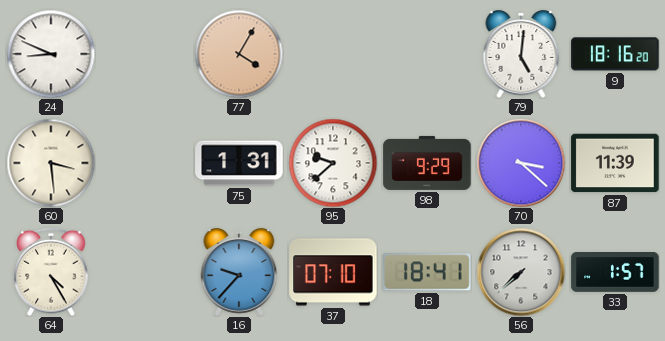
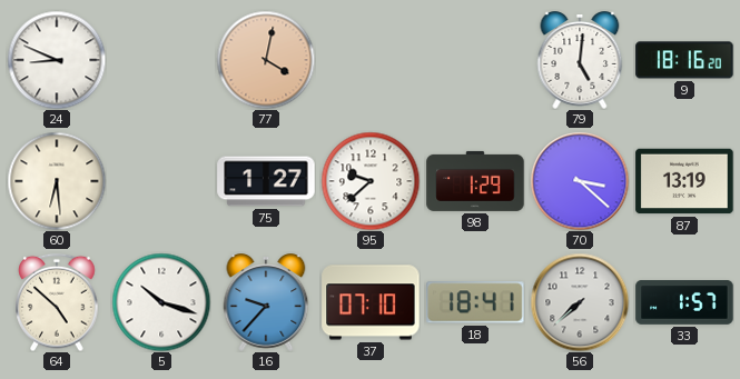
77: 4:05 -> 4:02
60: 3:29 -> 6:29
75: 1:31 -> 1:27
98: 9:29 -> 1:29
87: 11:39 -> 13:19
64: 4:25 -> 4:52
5: none -> 10:18
